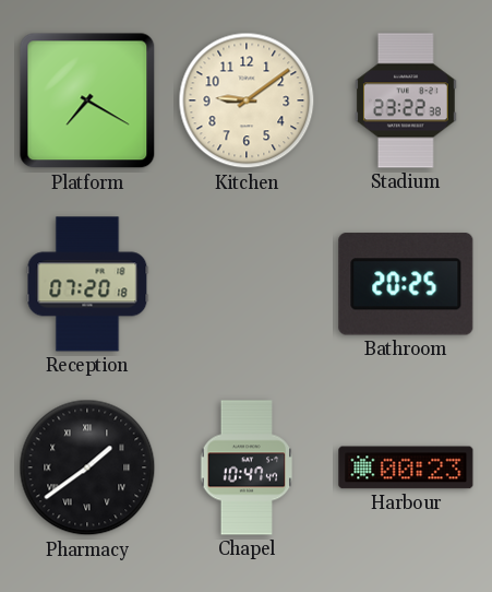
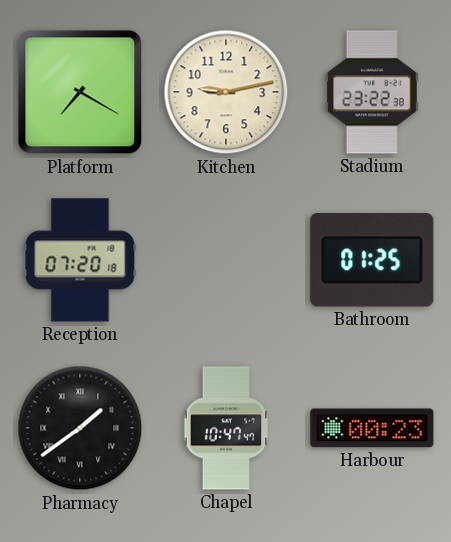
Kitchen: 9:09 -> 9:13
Bathroom: 20:25 -> 01:25
